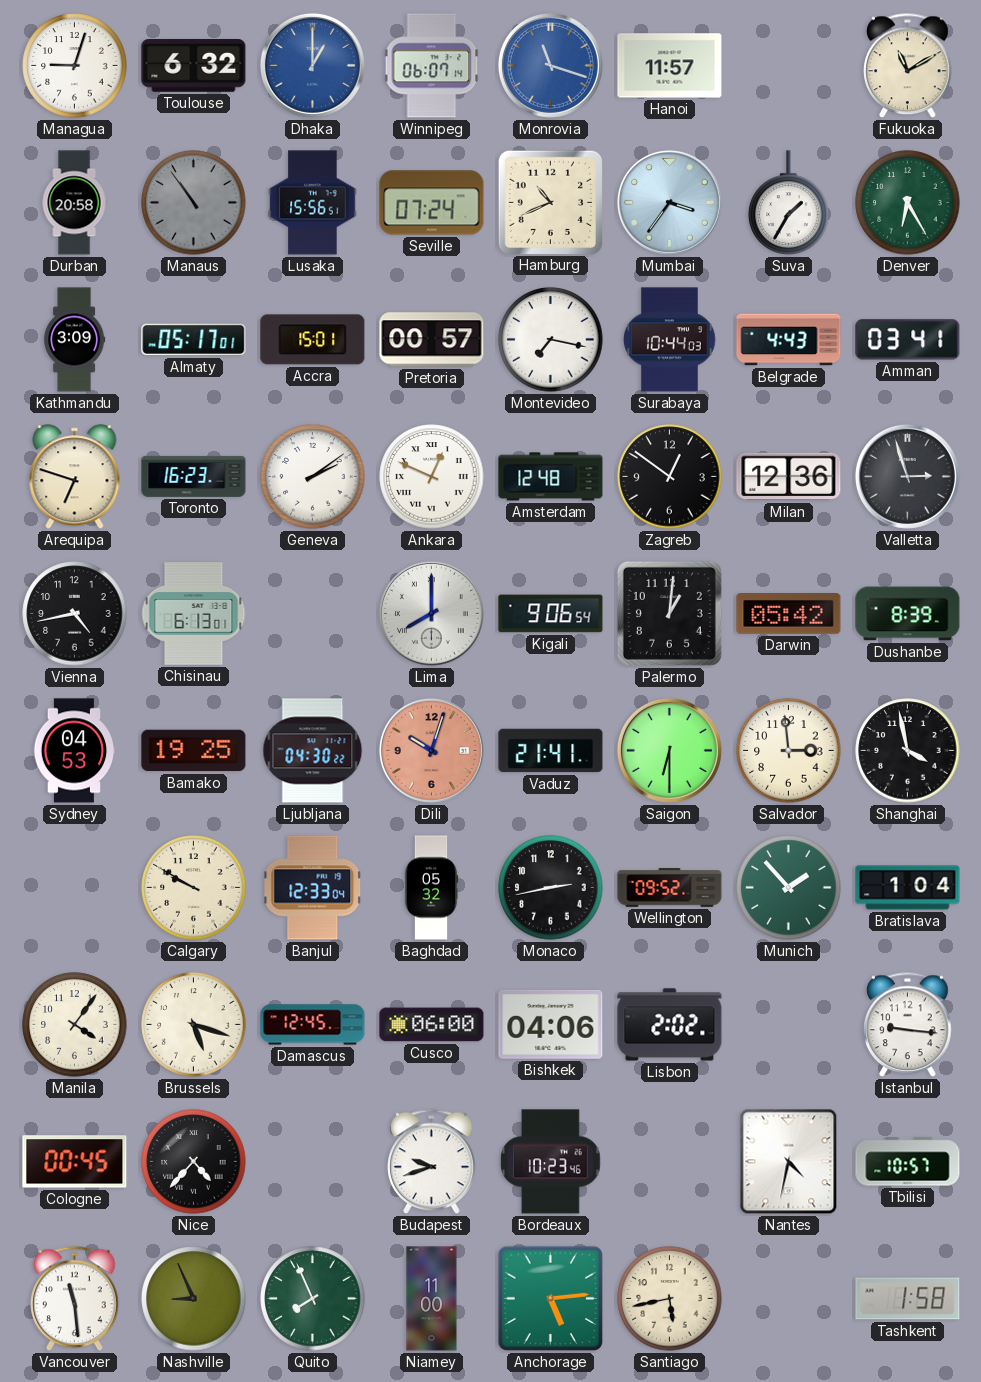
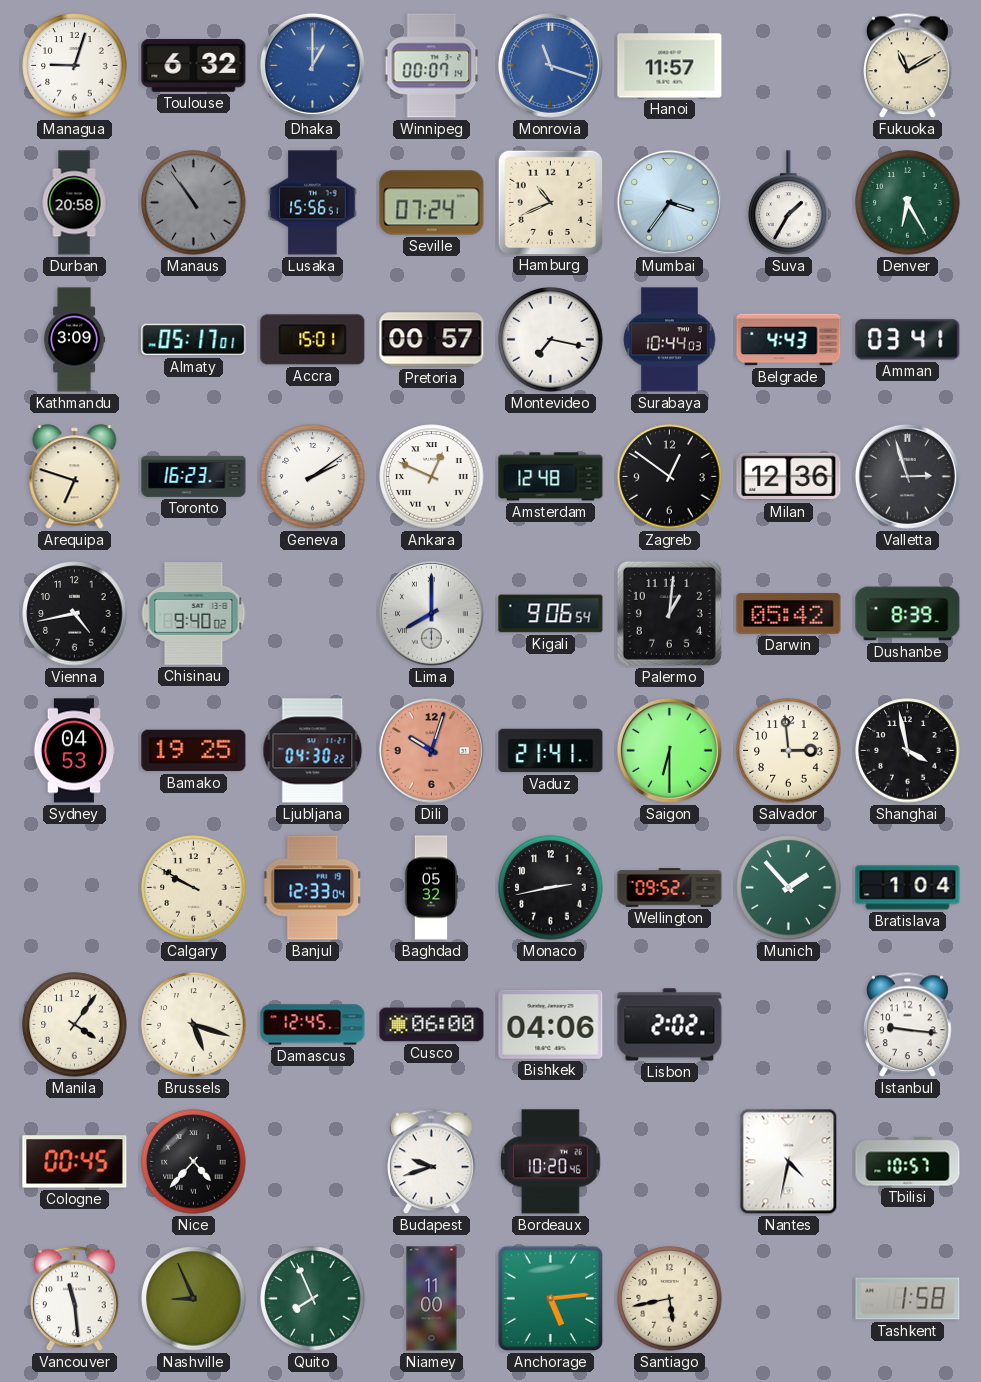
Winnipeg: 06:07 -> 00:07
Chisinau: 6:13 -> 9:40
Bordeaux: 10:23 -> 10:20
